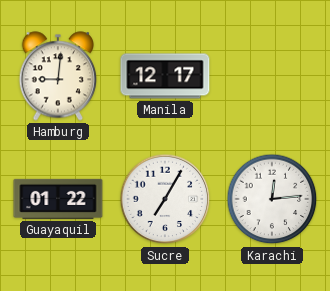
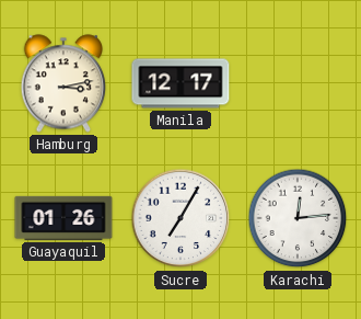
Hamburg: 9:01 -> 3:13
Guayaquil: 01:22 -> 01:26
